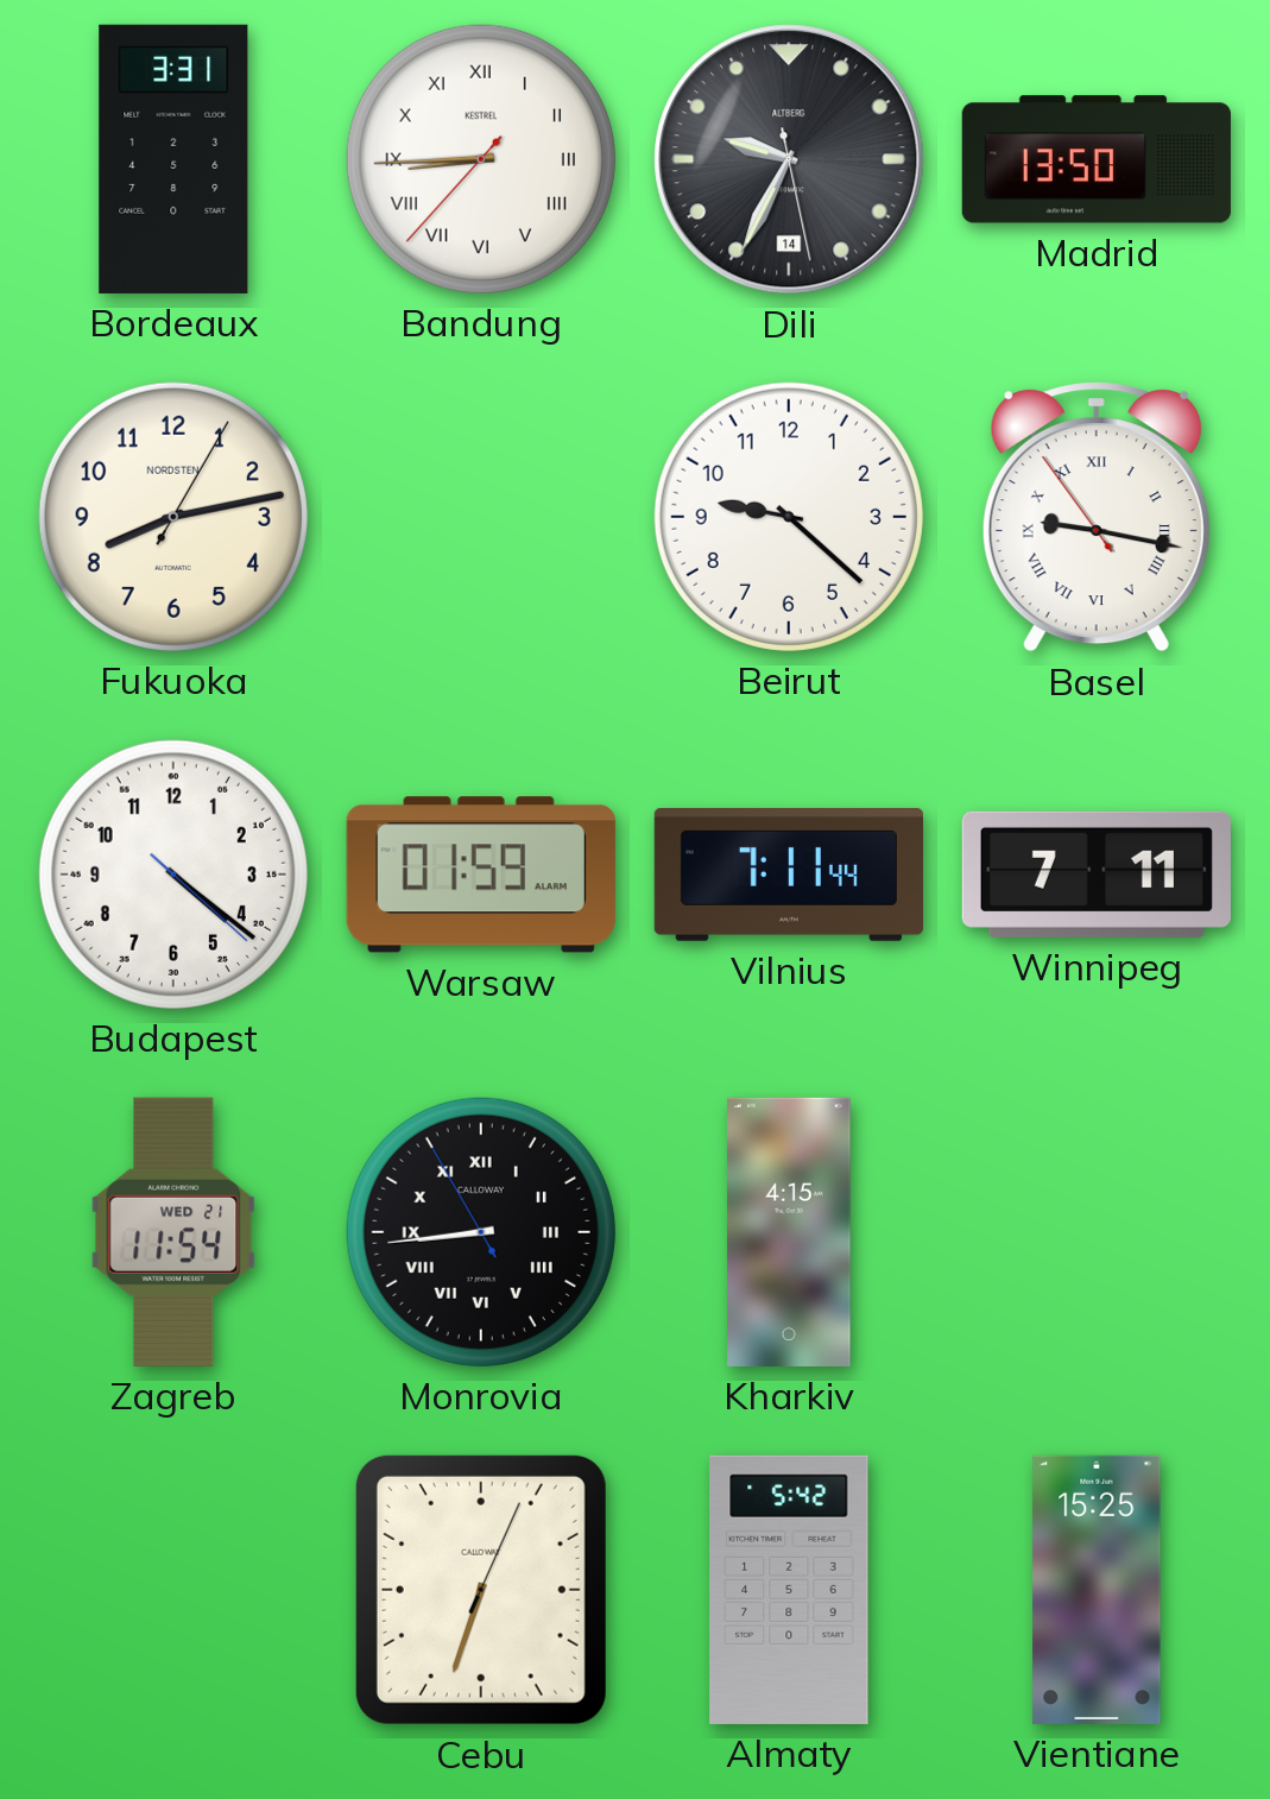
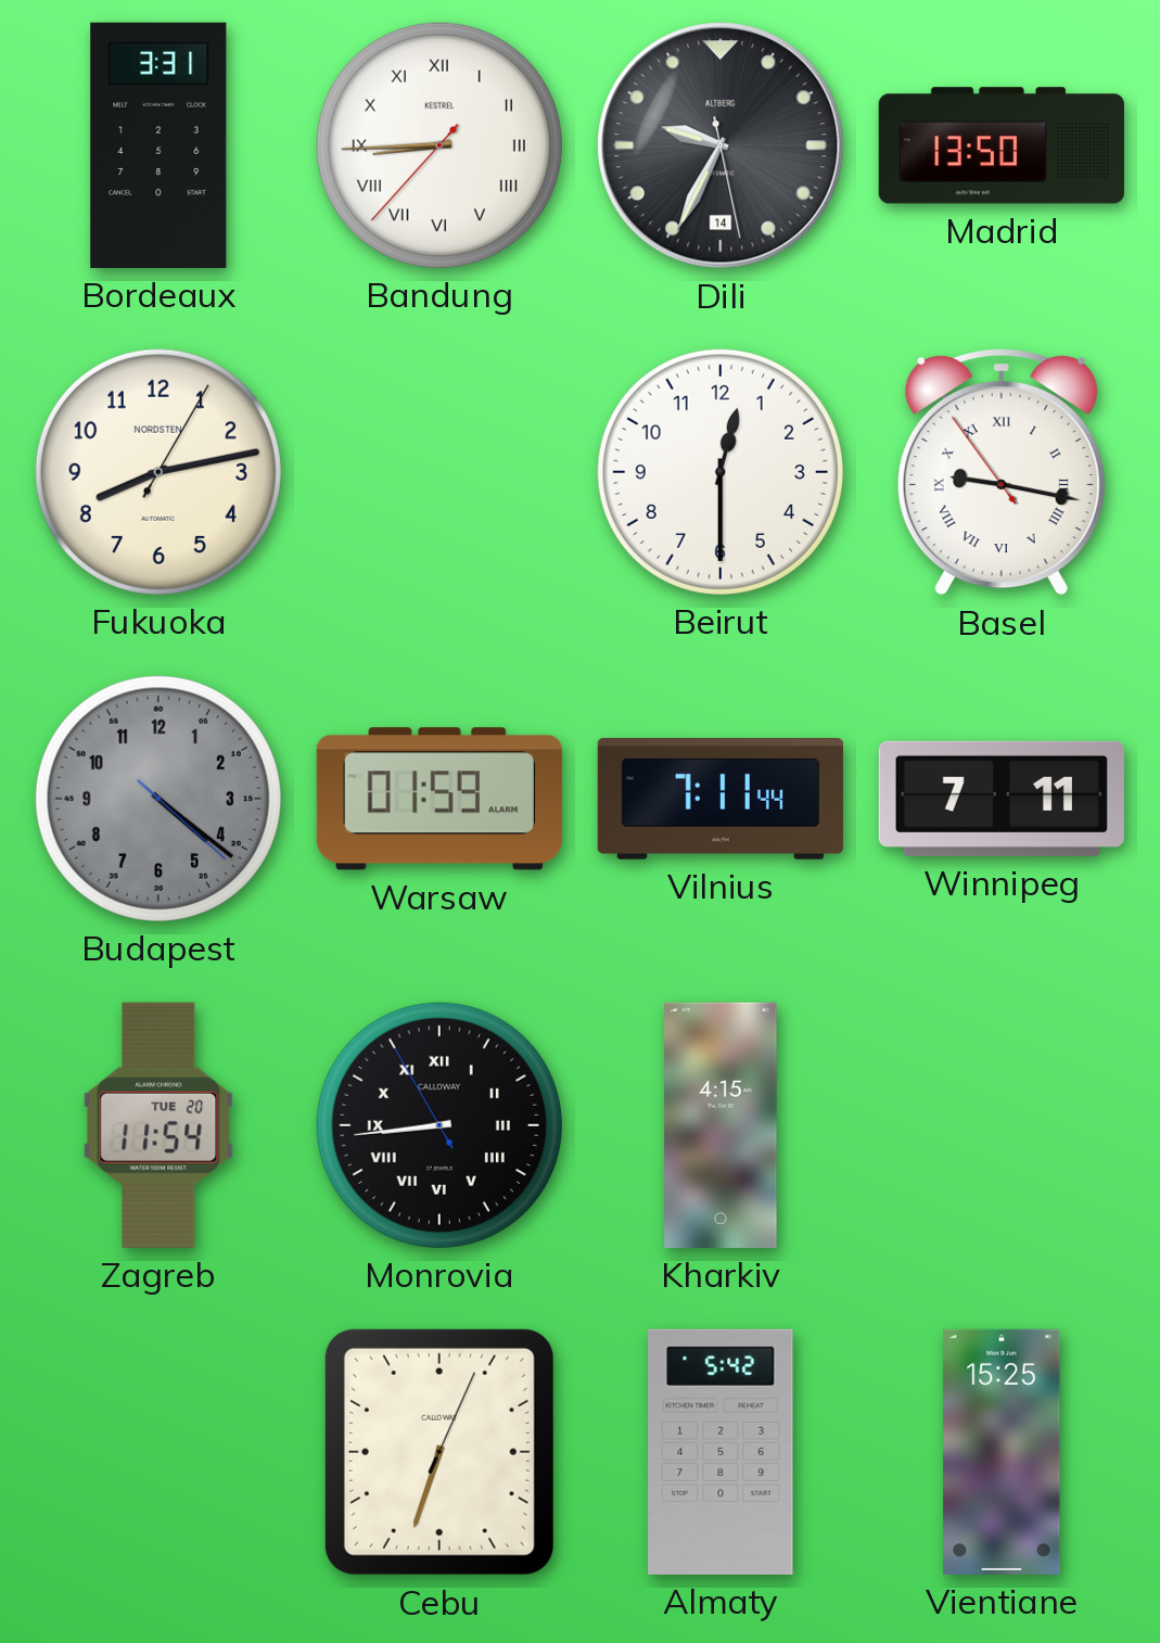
Beirut: 9:22 -> 12:30
Budapest dial: white -> grey
Zagreb date: WED 21 -> TUE 20
